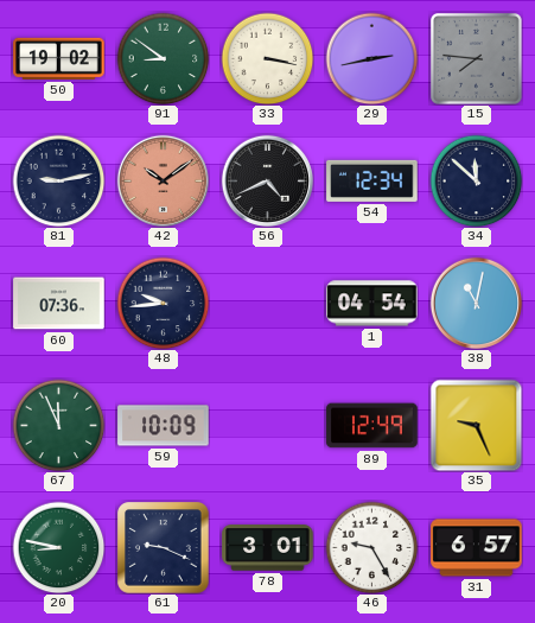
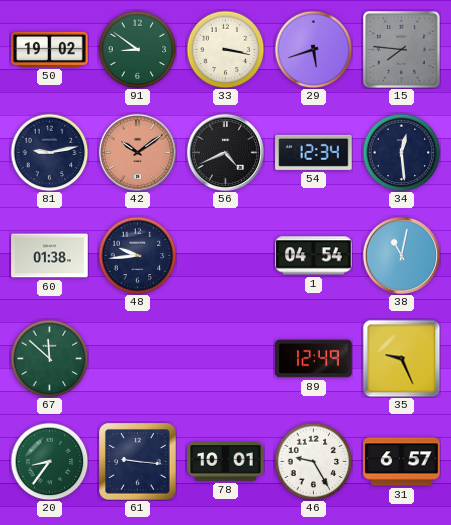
29: 2:43 -> 5:42
34: 11:52 -> 12:29
60: 07:36 -> 01:38
67: 11:56 -> 11:52
59: 10:09 -> none
20: 8:47 -> 8:36
61: 9:19 -> 9:16
78: 3:01 -> 10:01
